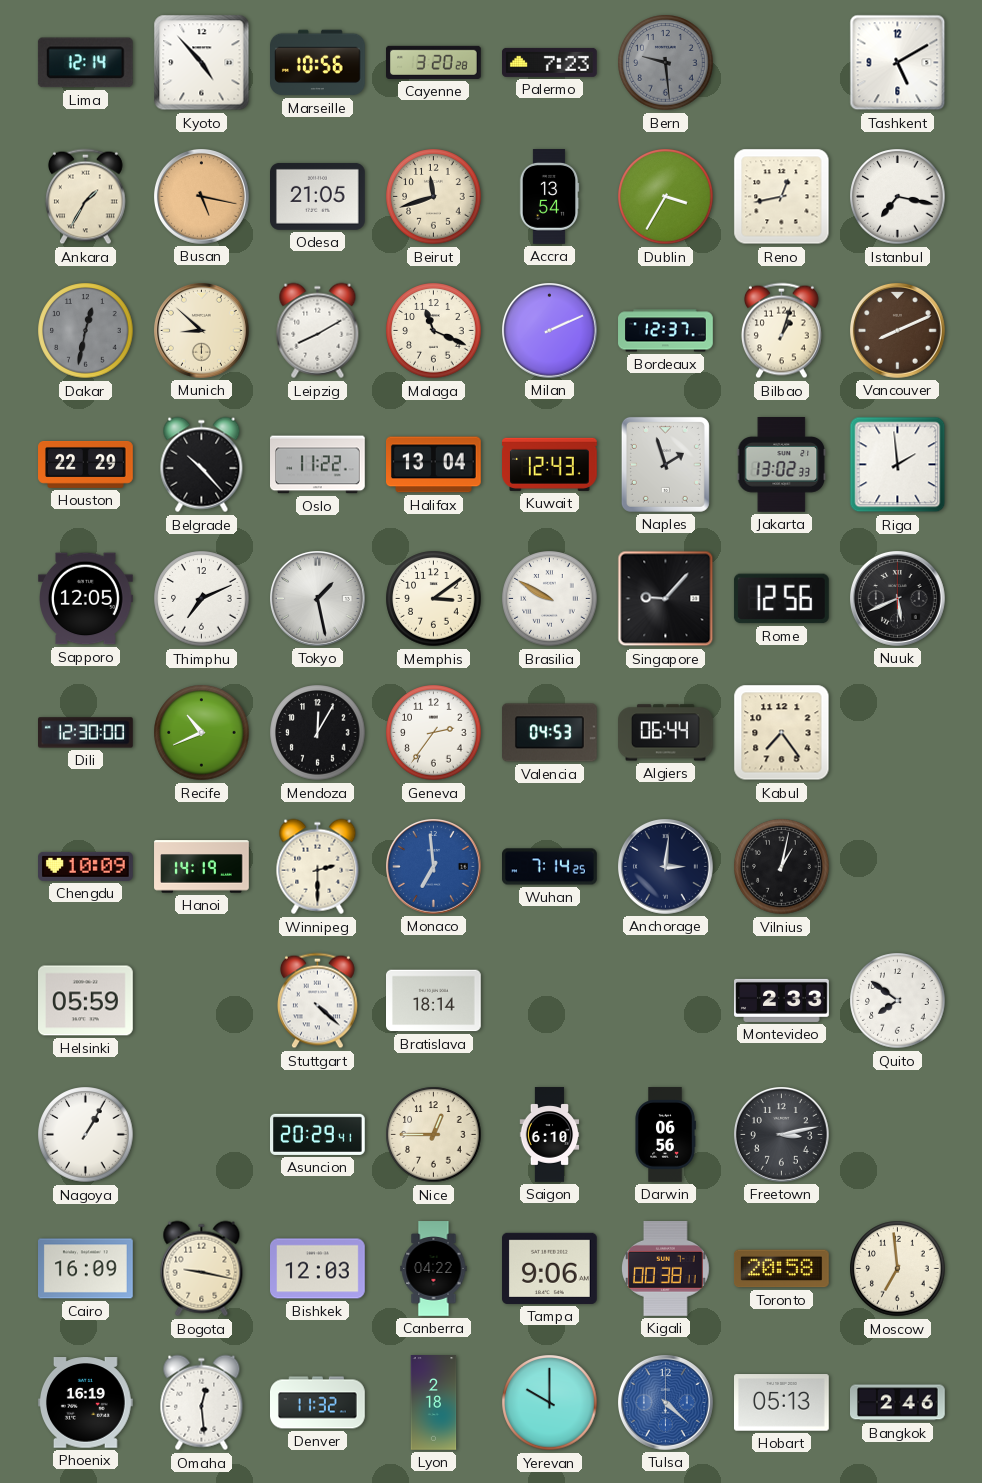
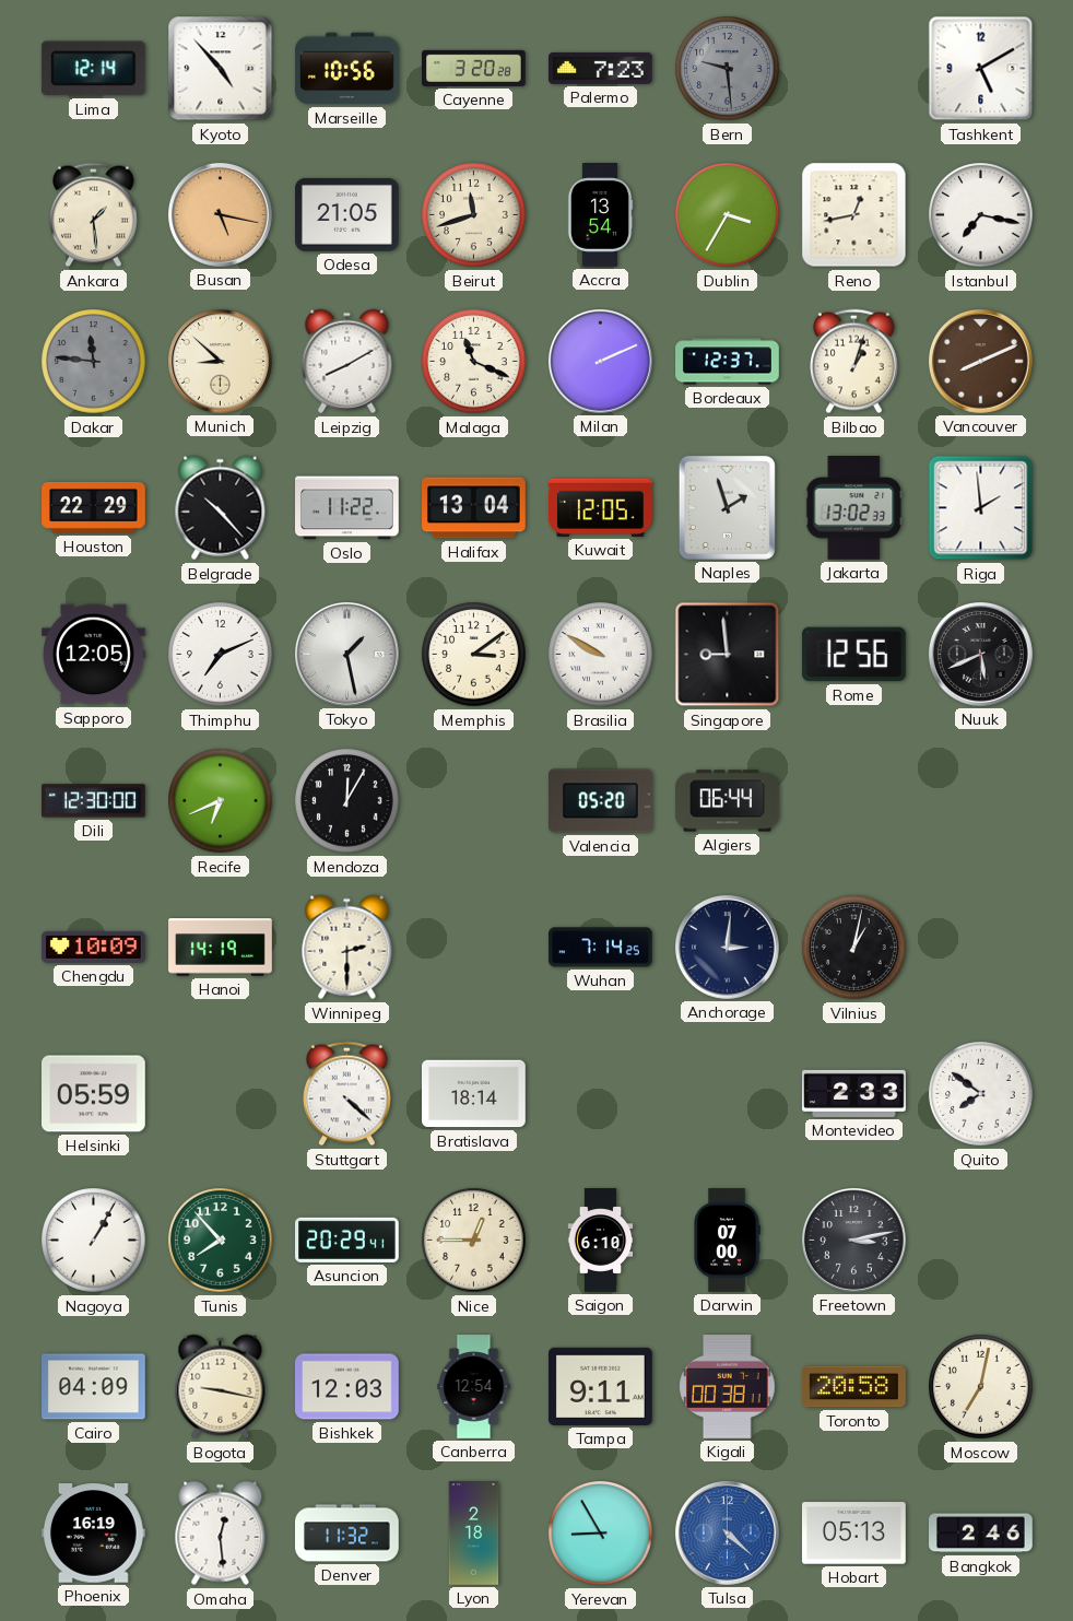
Ankara: 1:35 -> 1:29
Dakar: 12:32 -> 11:46
Kuwait: 12:43 -> 12:05
Singapore: 9:07 -> 8:59
Recife: 10:41 -> 6:41
Geneva: 2:36 -> none
Valencia: 04:53 -> 05:20
Kabul: 7:24 -> none
Monaco: 6:59 -> none
Tunis: none -> 7:53
Darwin: 06:56 -> 07:00
Cairo: 16:09 -> 04:09
Canberra: 04:22 -> 12:54
Tampa: 9:06 -> 9:11
Moscow: 6:59 -> 7:02
Yerevan: 10:00 -> 8:55
